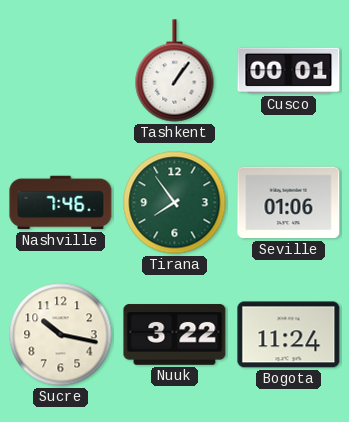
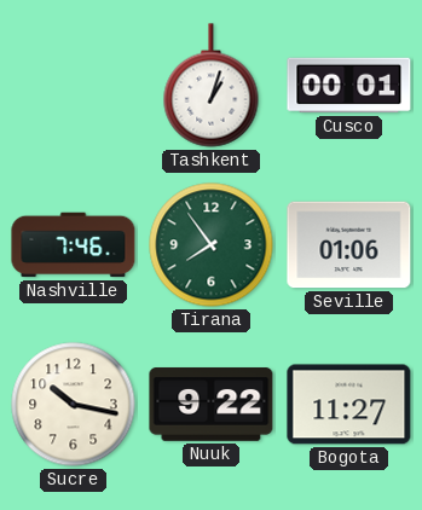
Tashkent: 1:06 -> 1:03
Nuuk: 3:22 -> 9:22
Bogota: 11:24 -> 11:27
